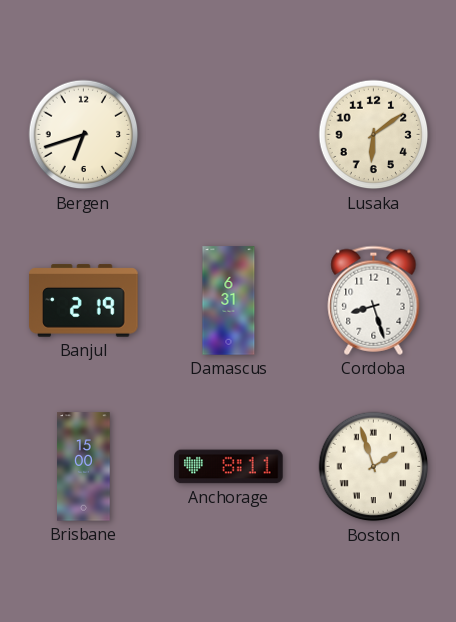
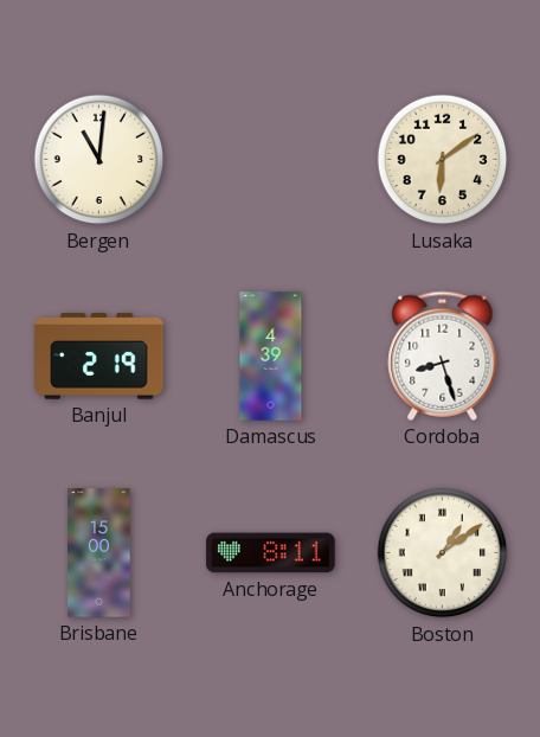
Bergen: 6:42 -> 11:01
Damascus: 6:31 -> 4:39
Boston: 1:57 -> 1:09
